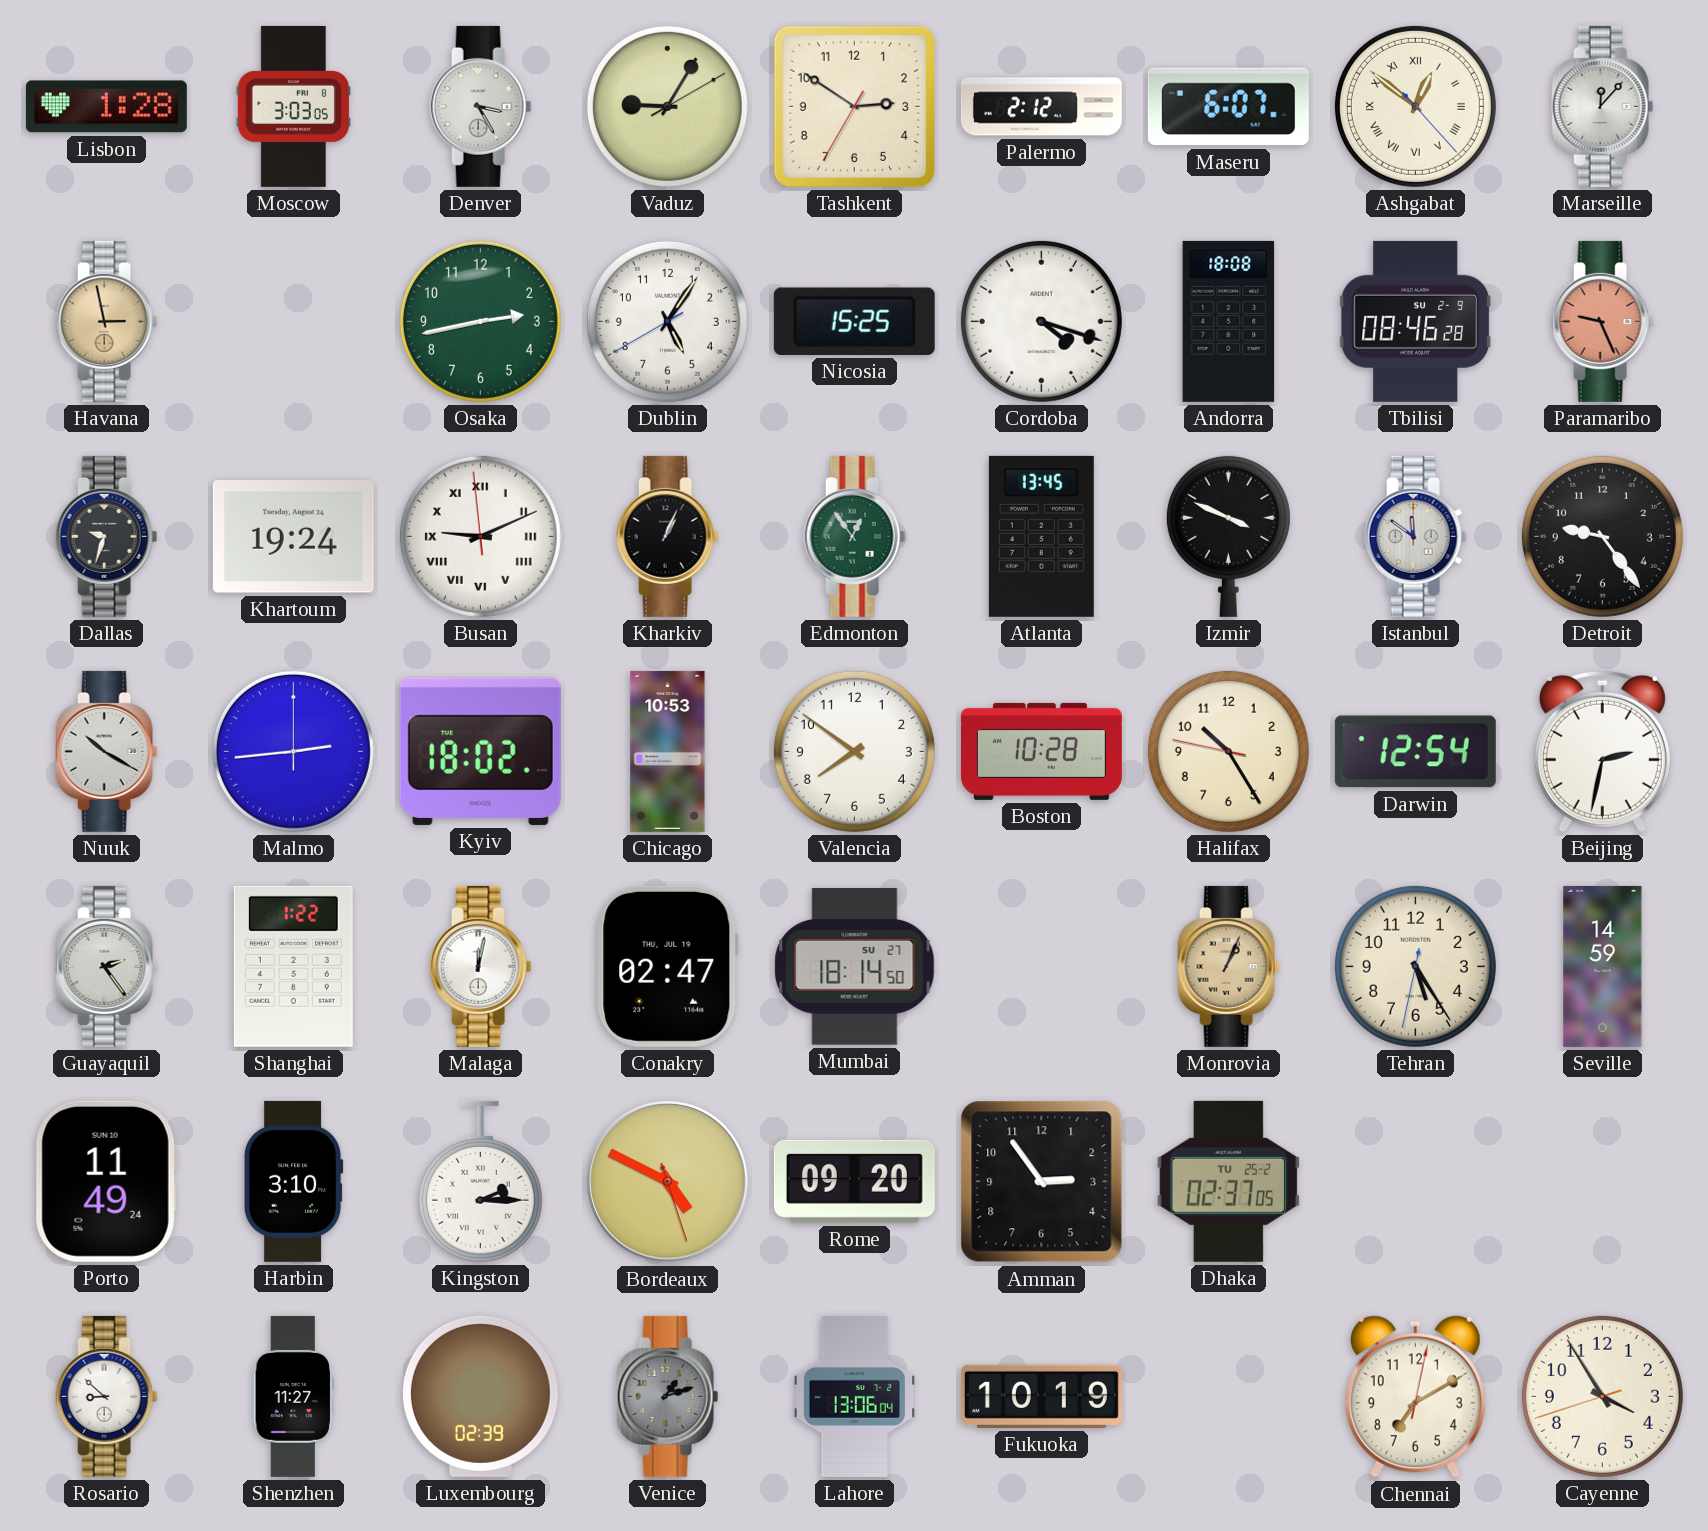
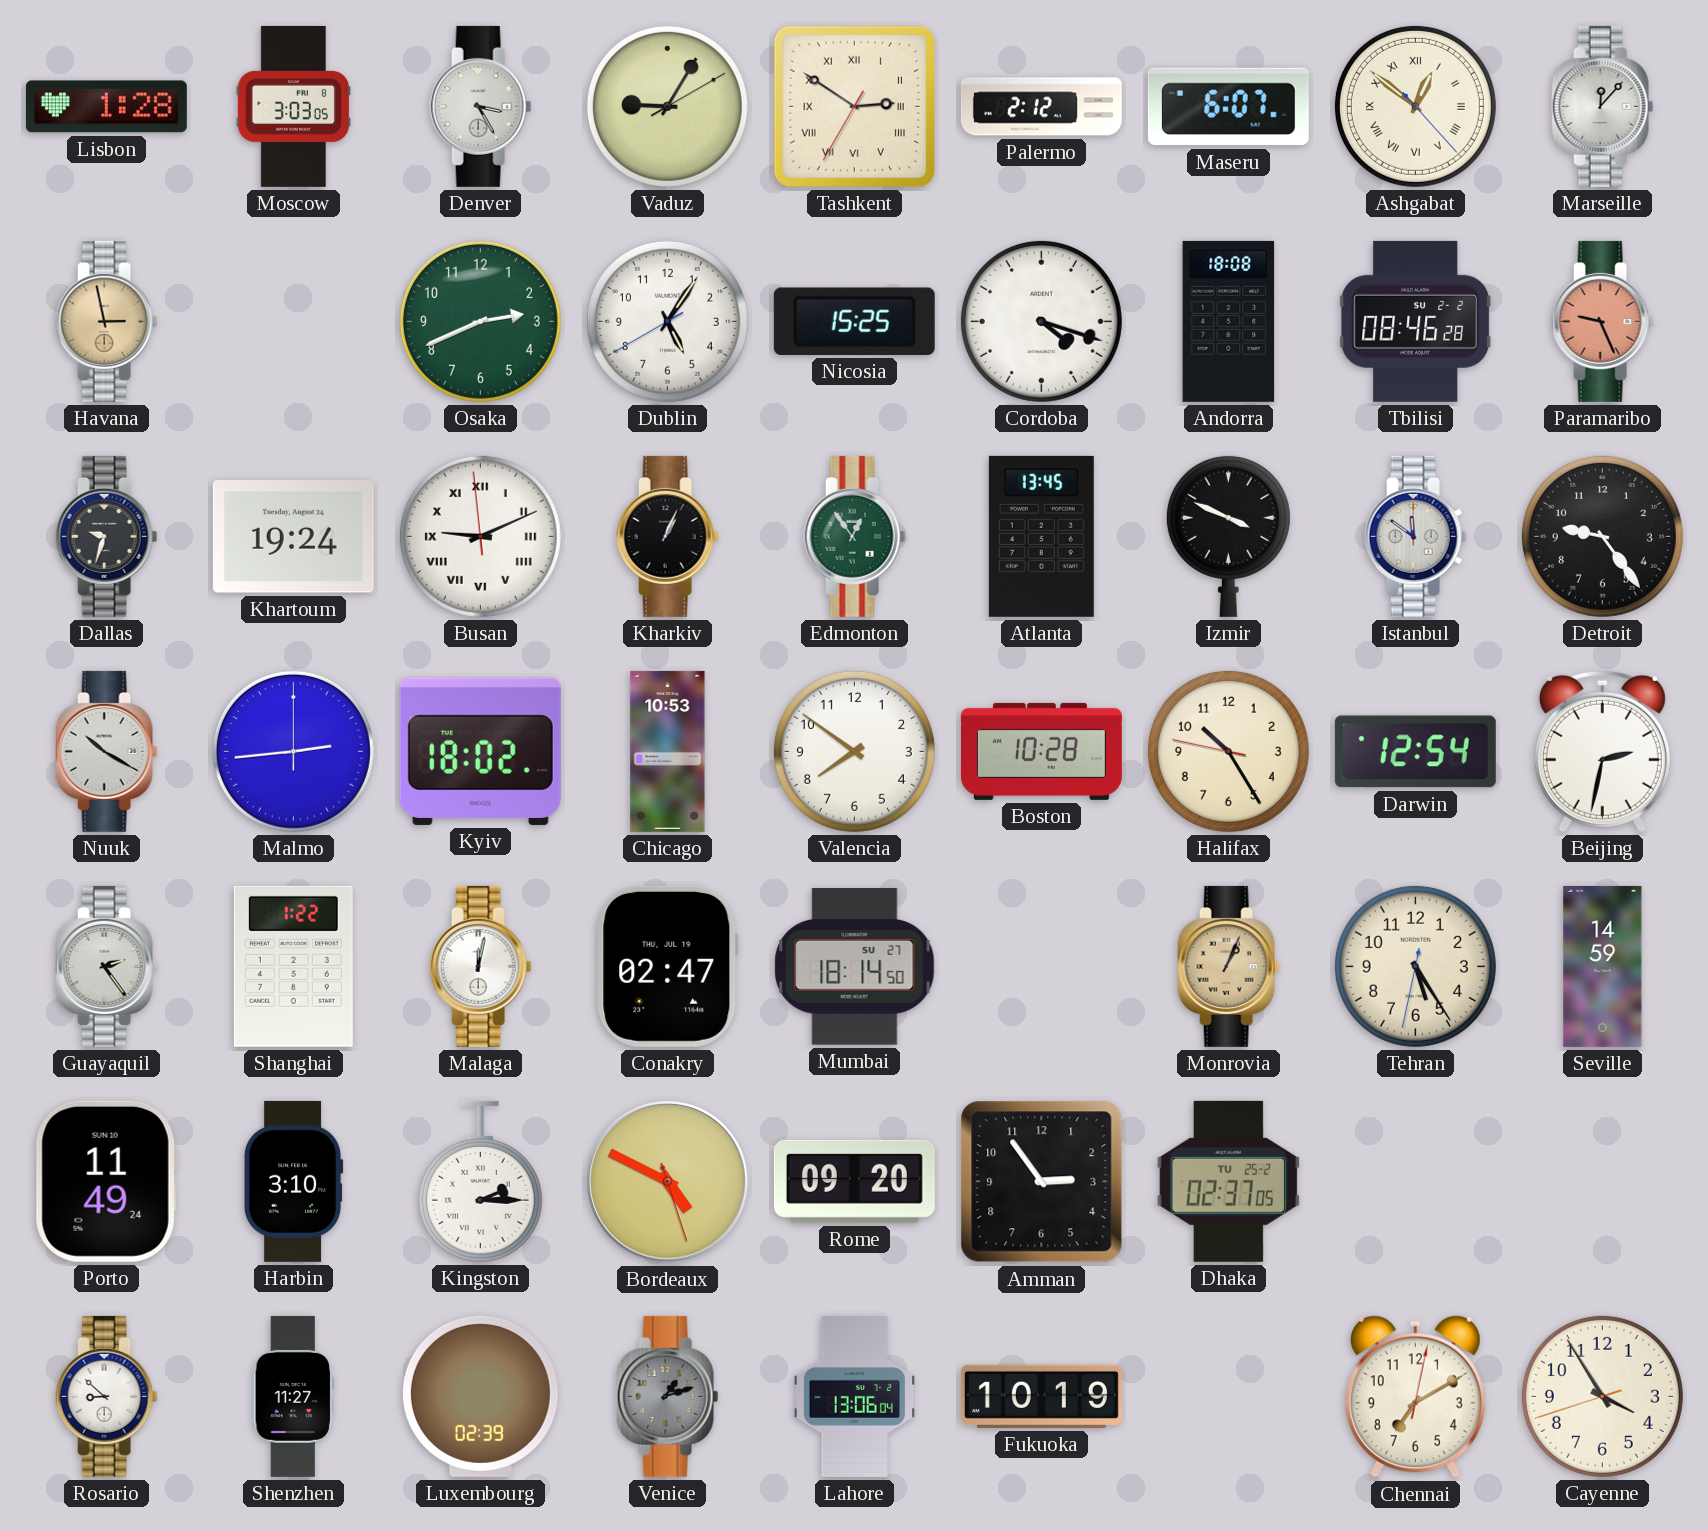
Tashkent numerals: Arabic -> Roman
Osaka: 2:43 -> 2:41
Tbilisi date: SU 2-9 -> SU 2-2
